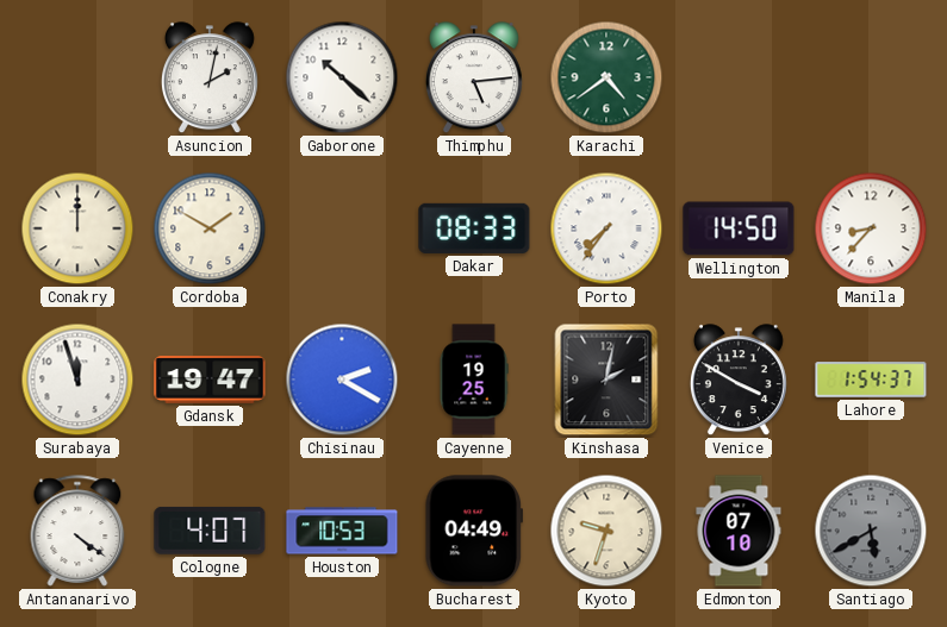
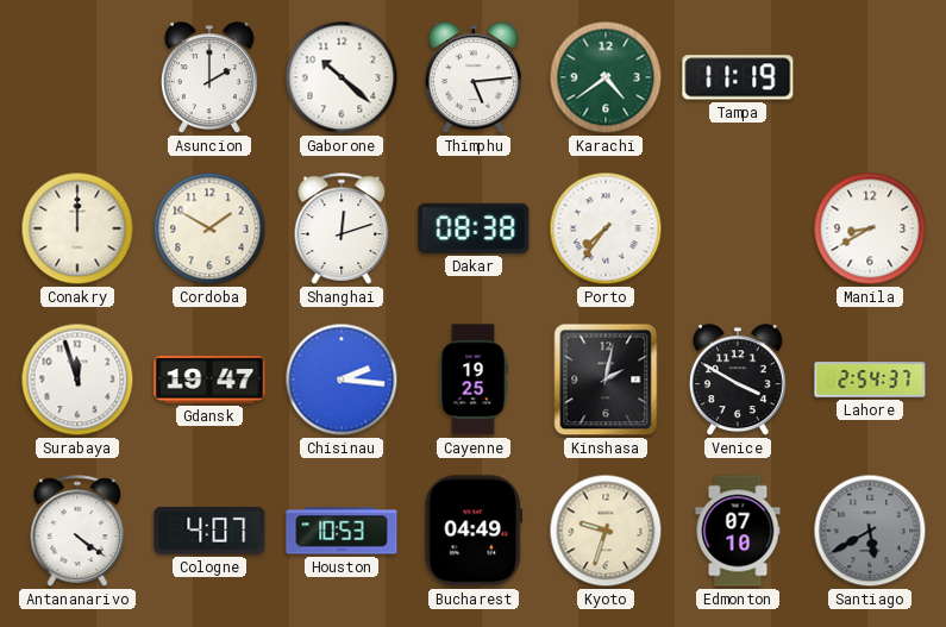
Asuncion: 2:02 -> 2:00
Tampa: none -> 11:19
Shanghai: none -> 12:12
Dakar: 08:33 -> 08:38
Wellington: 14:50 -> none
Manila: 8:37 -> 8:40
Chisinau: 2:20 -> 2:16
Lahore: 1:54 -> 2:54
